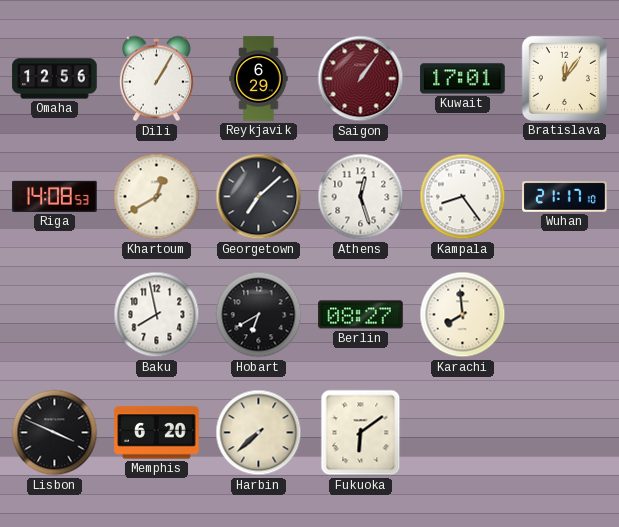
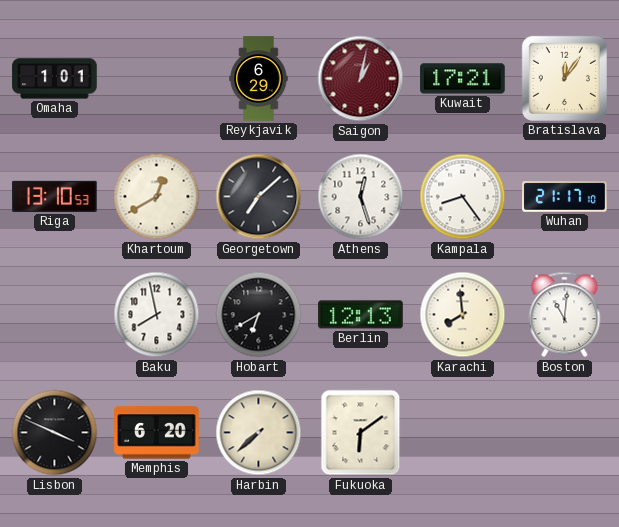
Omaha: 12:56 -> 1:01
Dili: 1:05 -> none
Saigon: 1:06 -> 1:02
Kuwait: 17:01 -> 17:21
Riga: 14:08 -> 13:10
Berlin: 08:27 -> 12:13
Boston: none -> 11:01
